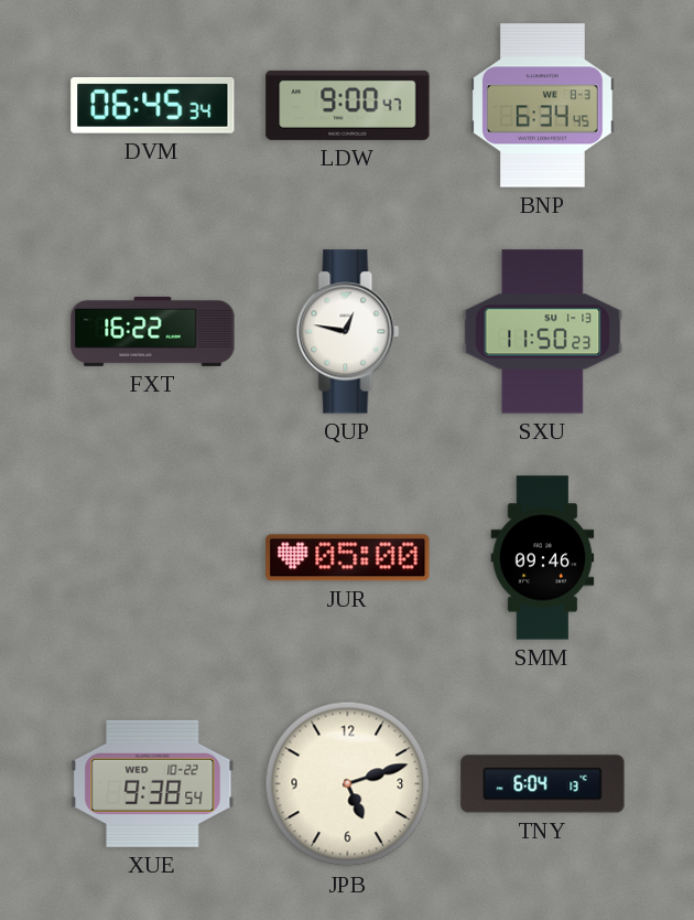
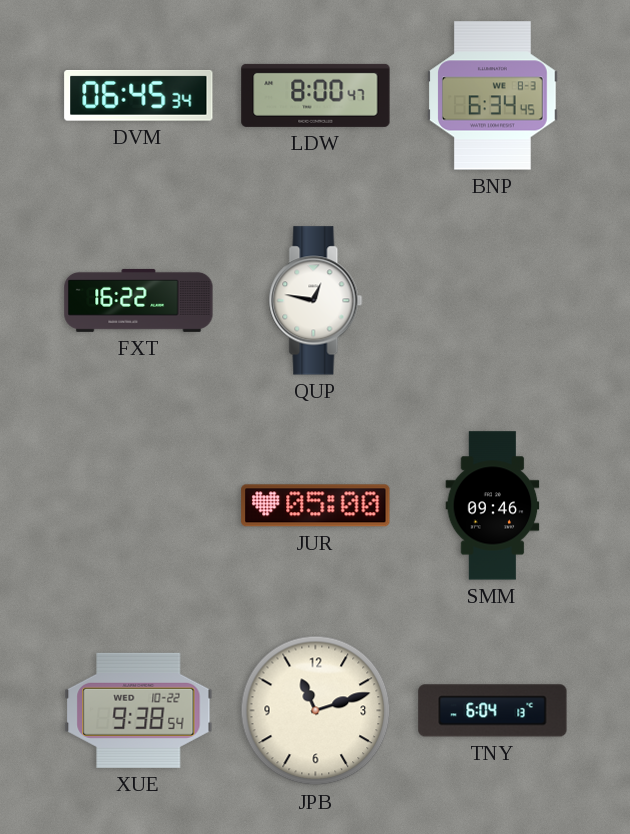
LDW: 9:00 -> 8:00
SXU: 11:50 -> none
JPB: 5:12 -> 11:12
